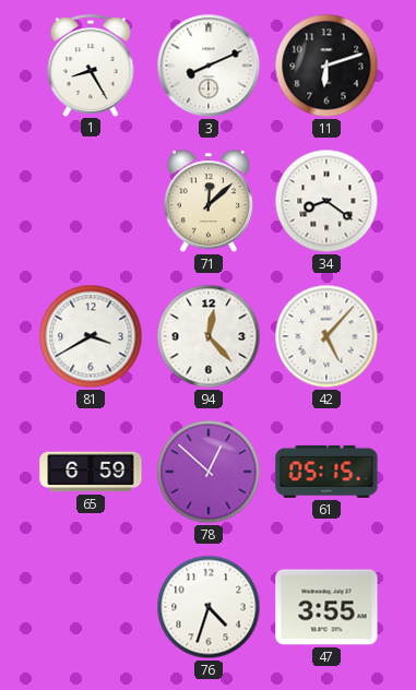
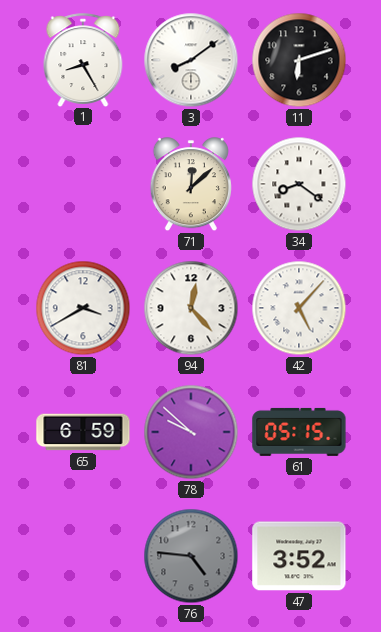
3: 8:11 -> 8:09
78: 12:52 -> 9:52
76: 4:33 -> 4:46
76 dial: white -> grey
47: 3:55 -> 3:52
